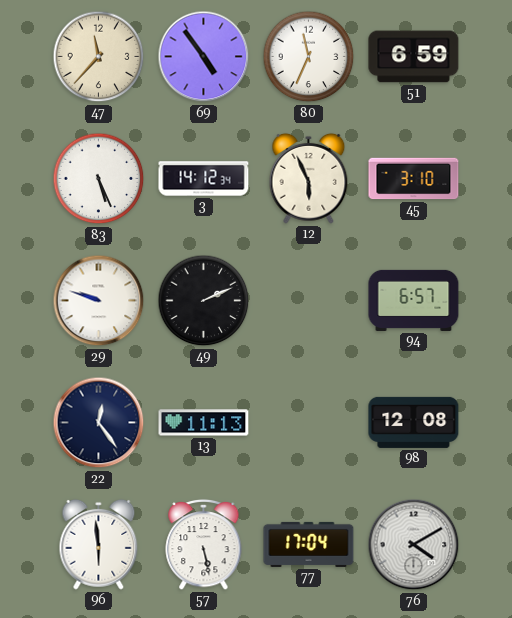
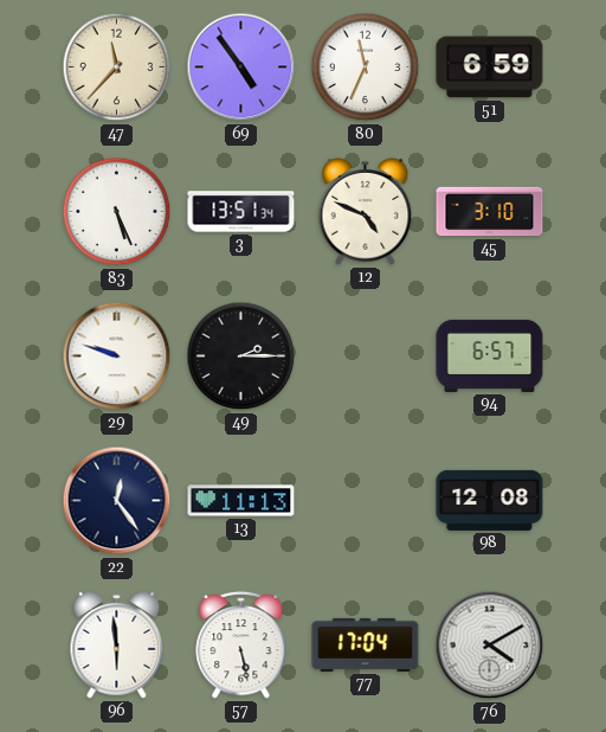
3: 14:12 -> 13:51
12: 5:56 -> 4:49
49: 2:11 -> 2:15
